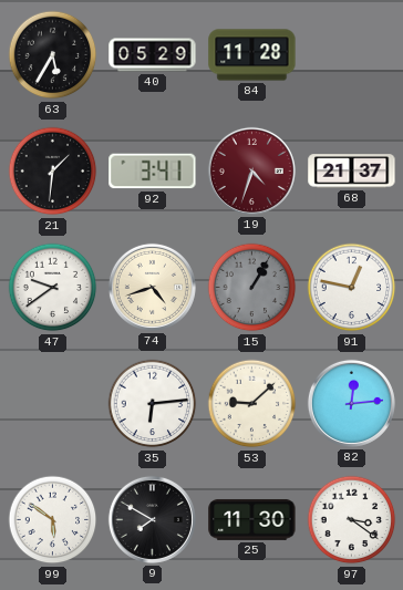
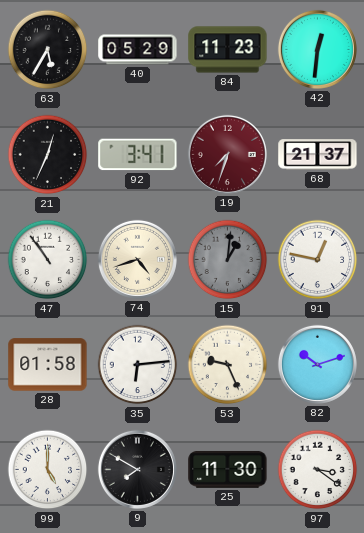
84: 11:28 -> 11:23
42: none -> 12:31
21: 1:31 -> 12:34
19: 4:33 -> 7:33
47: 9:39 -> 10:54
15: 1:05 -> 1:01
28: none -> 01:58
53: 9:08 -> 9:26
82: 12:14 -> 10:12
99: 5:51 -> 5:00
